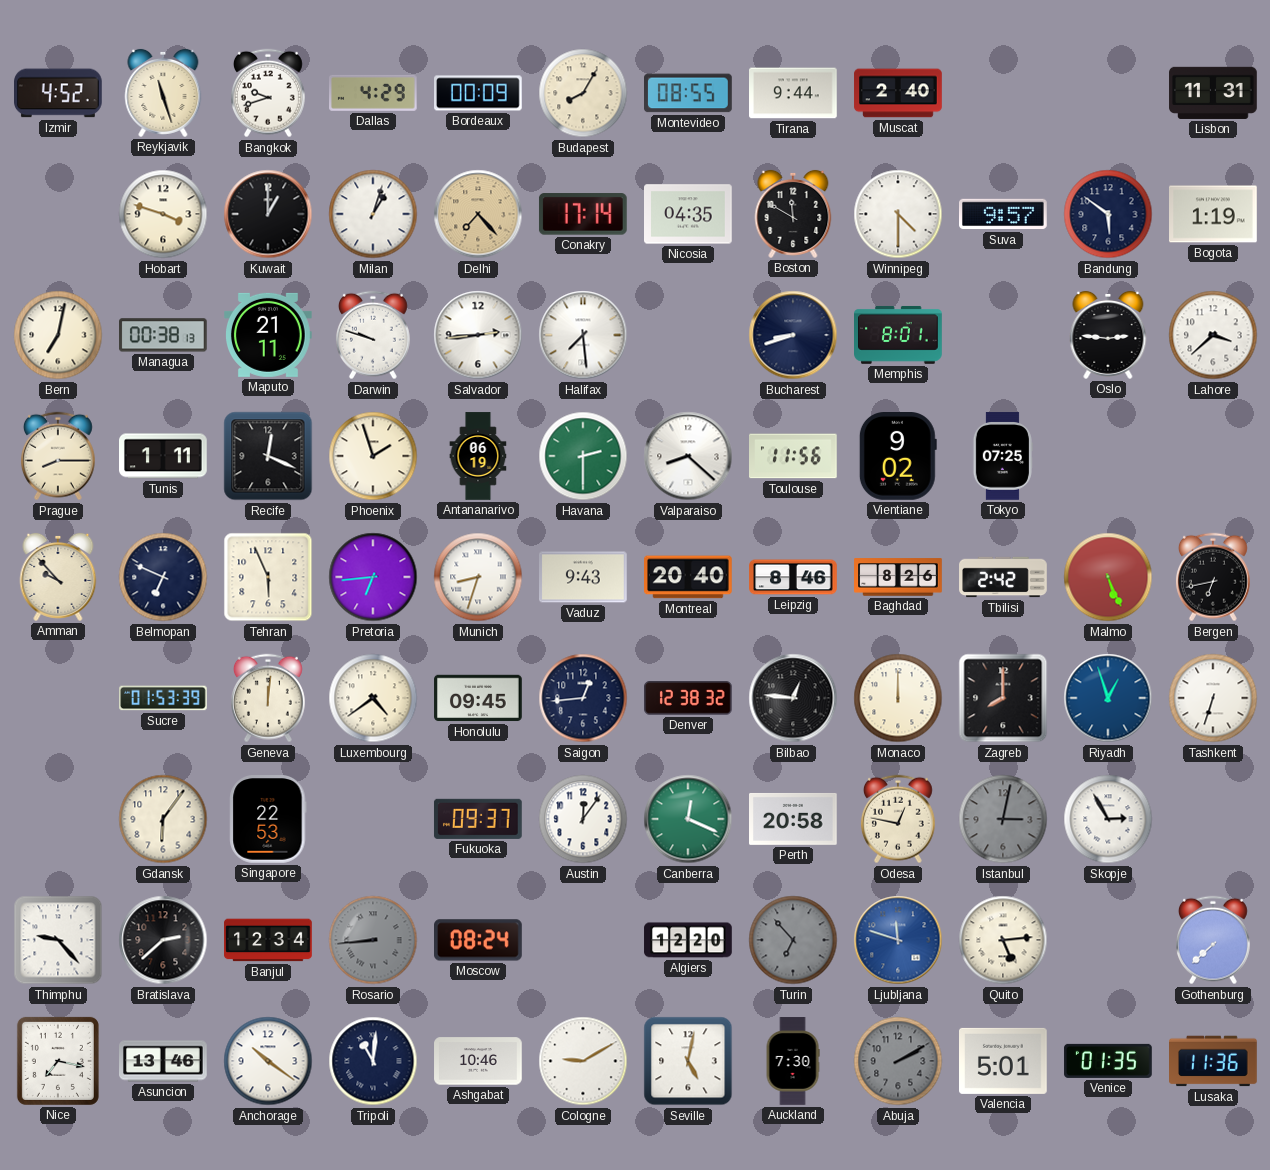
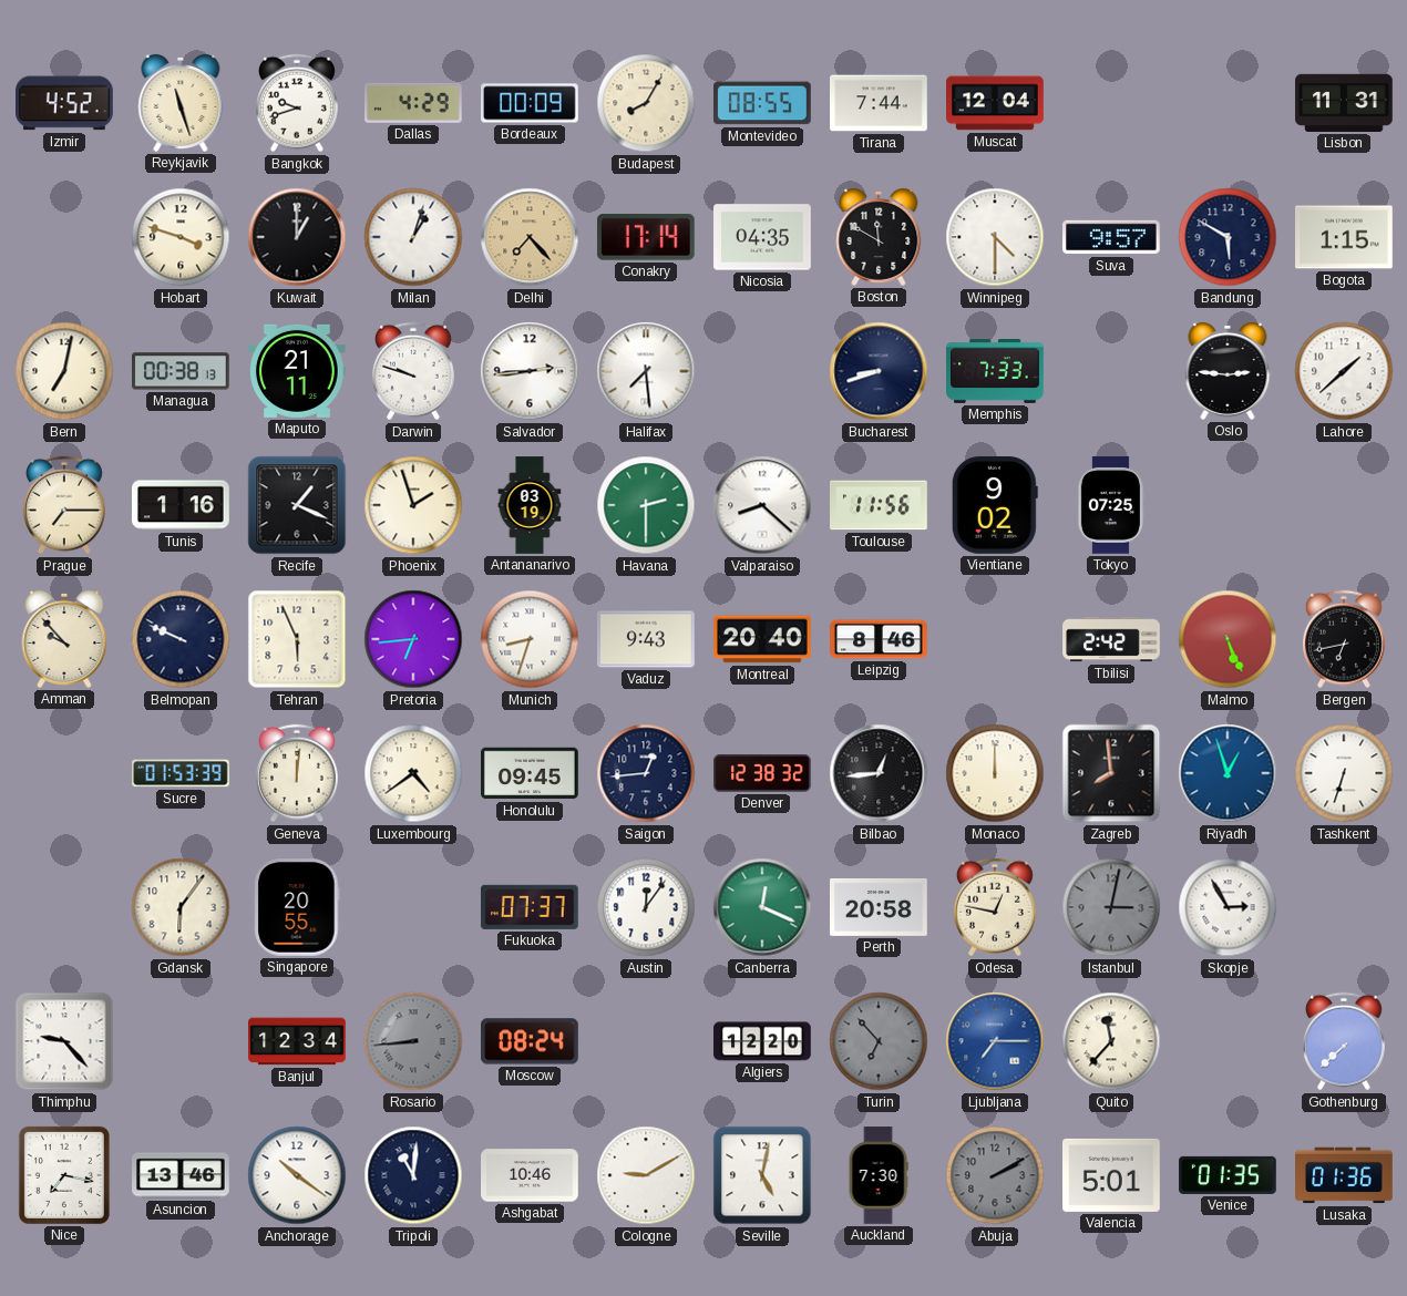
Tirana: 9:44 -> 7:44
Muscat: 2:40 -> 12:04
Bandung: 5:51 -> 5:50
Bogota: 1:19 -> 1:15
Memphis: 8:01 -> 7:33
Lahore: 3:38 -> 1:38
Prague: 8:15 -> 7:15
Tunis: 1:11 -> 1:16
Recife: 12:19 -> 1:19
Antananarivo: 06:19 -> 03:19
Belmopan: 6:49 -> 9:49
Baghdad: 8:26 -> none
Bilbao: 12:46 -> 12:44
Zagreb: 8:00 -> 7:59
Singapore: 22:53 -> 20:55
Fukuoka: 09:37 -> 07:37
Bratislava: 2:38 -> none
Ljubljana: 11:48 -> 7:15
Quito: 5:14 -> 11:37
Lusaka: 11:36 -> 01:36
